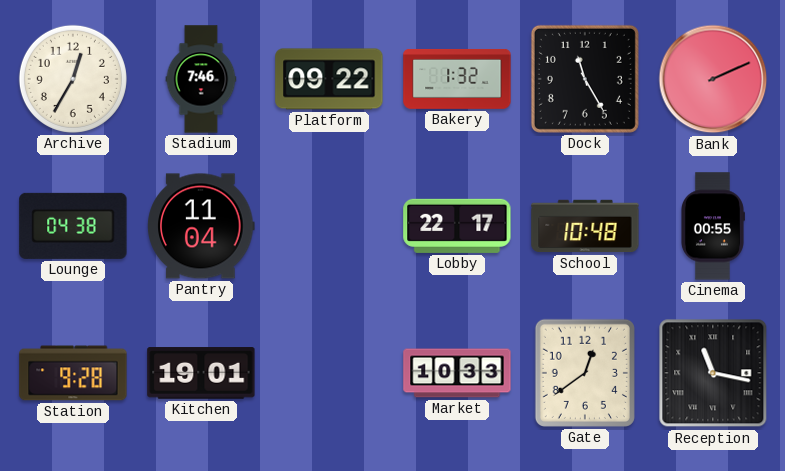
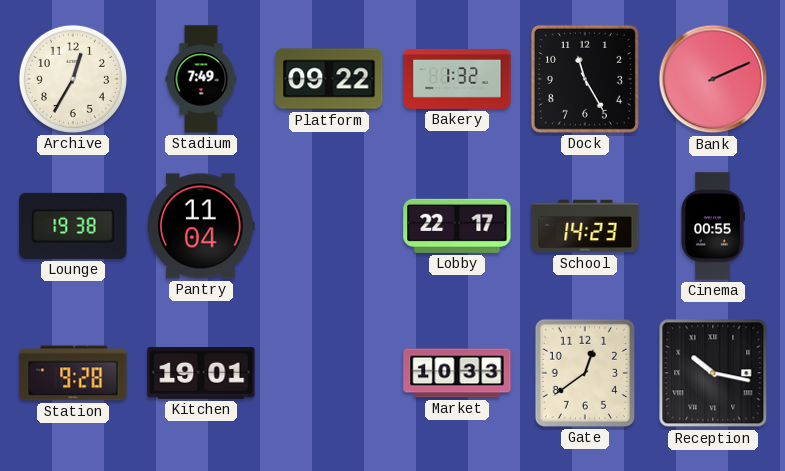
Stadium: 7:46 -> 7:49
Lounge: 04:38 -> 19:38
School: 10:48 -> 14:23
Reception: 11:17 -> 10:17
